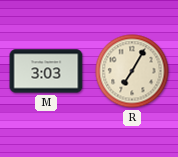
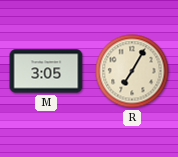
M: 3:03 -> 3:05
